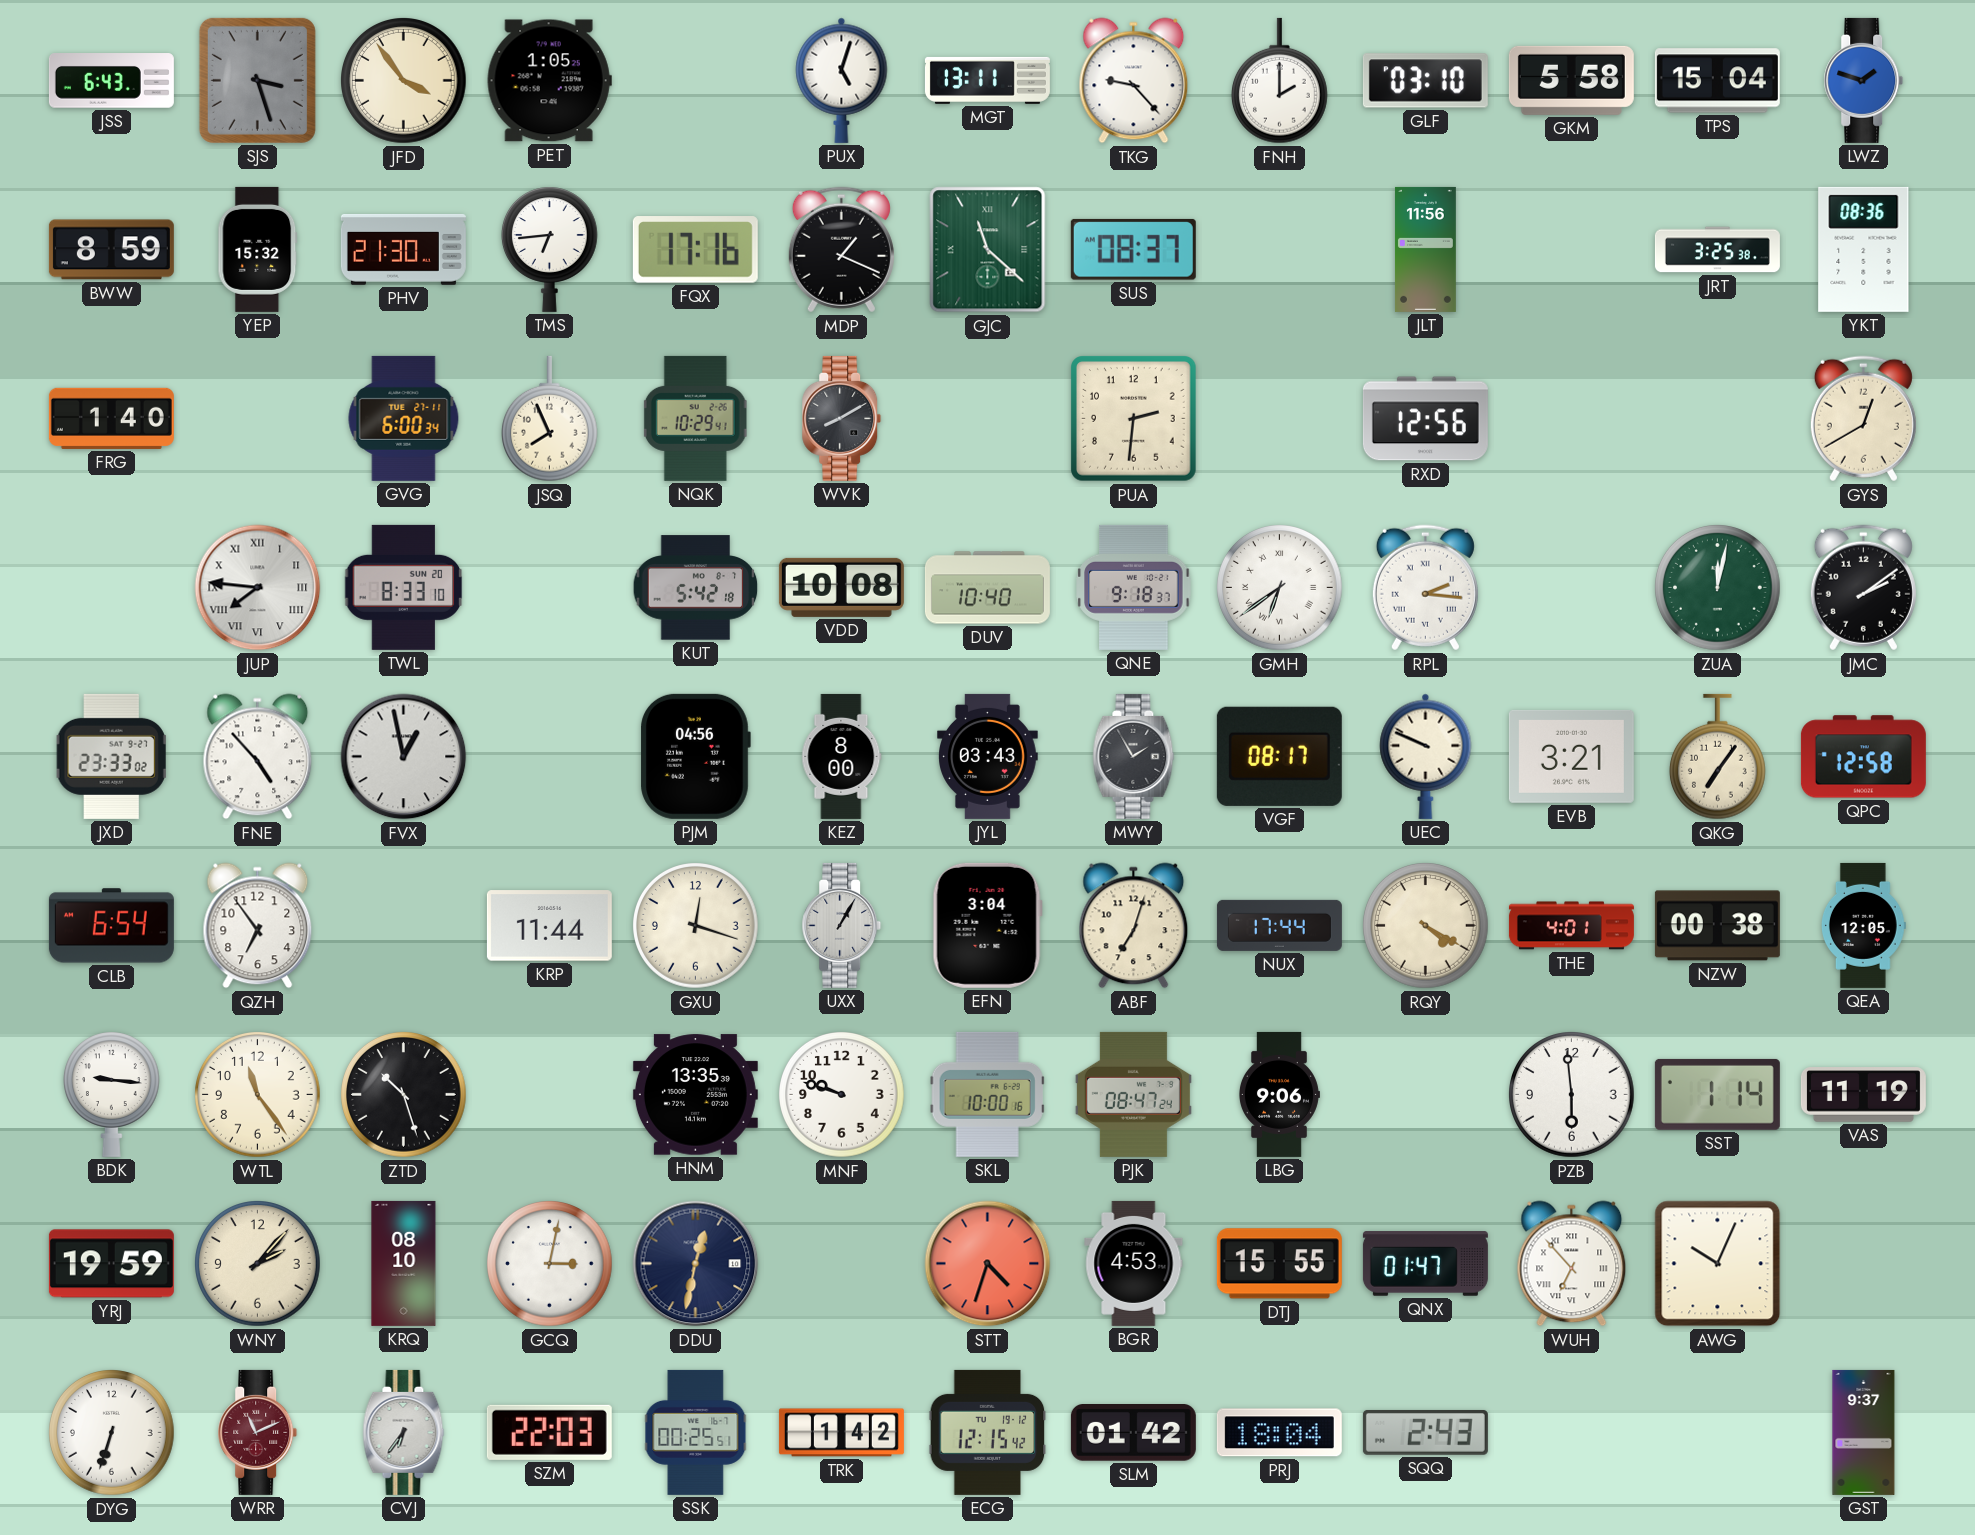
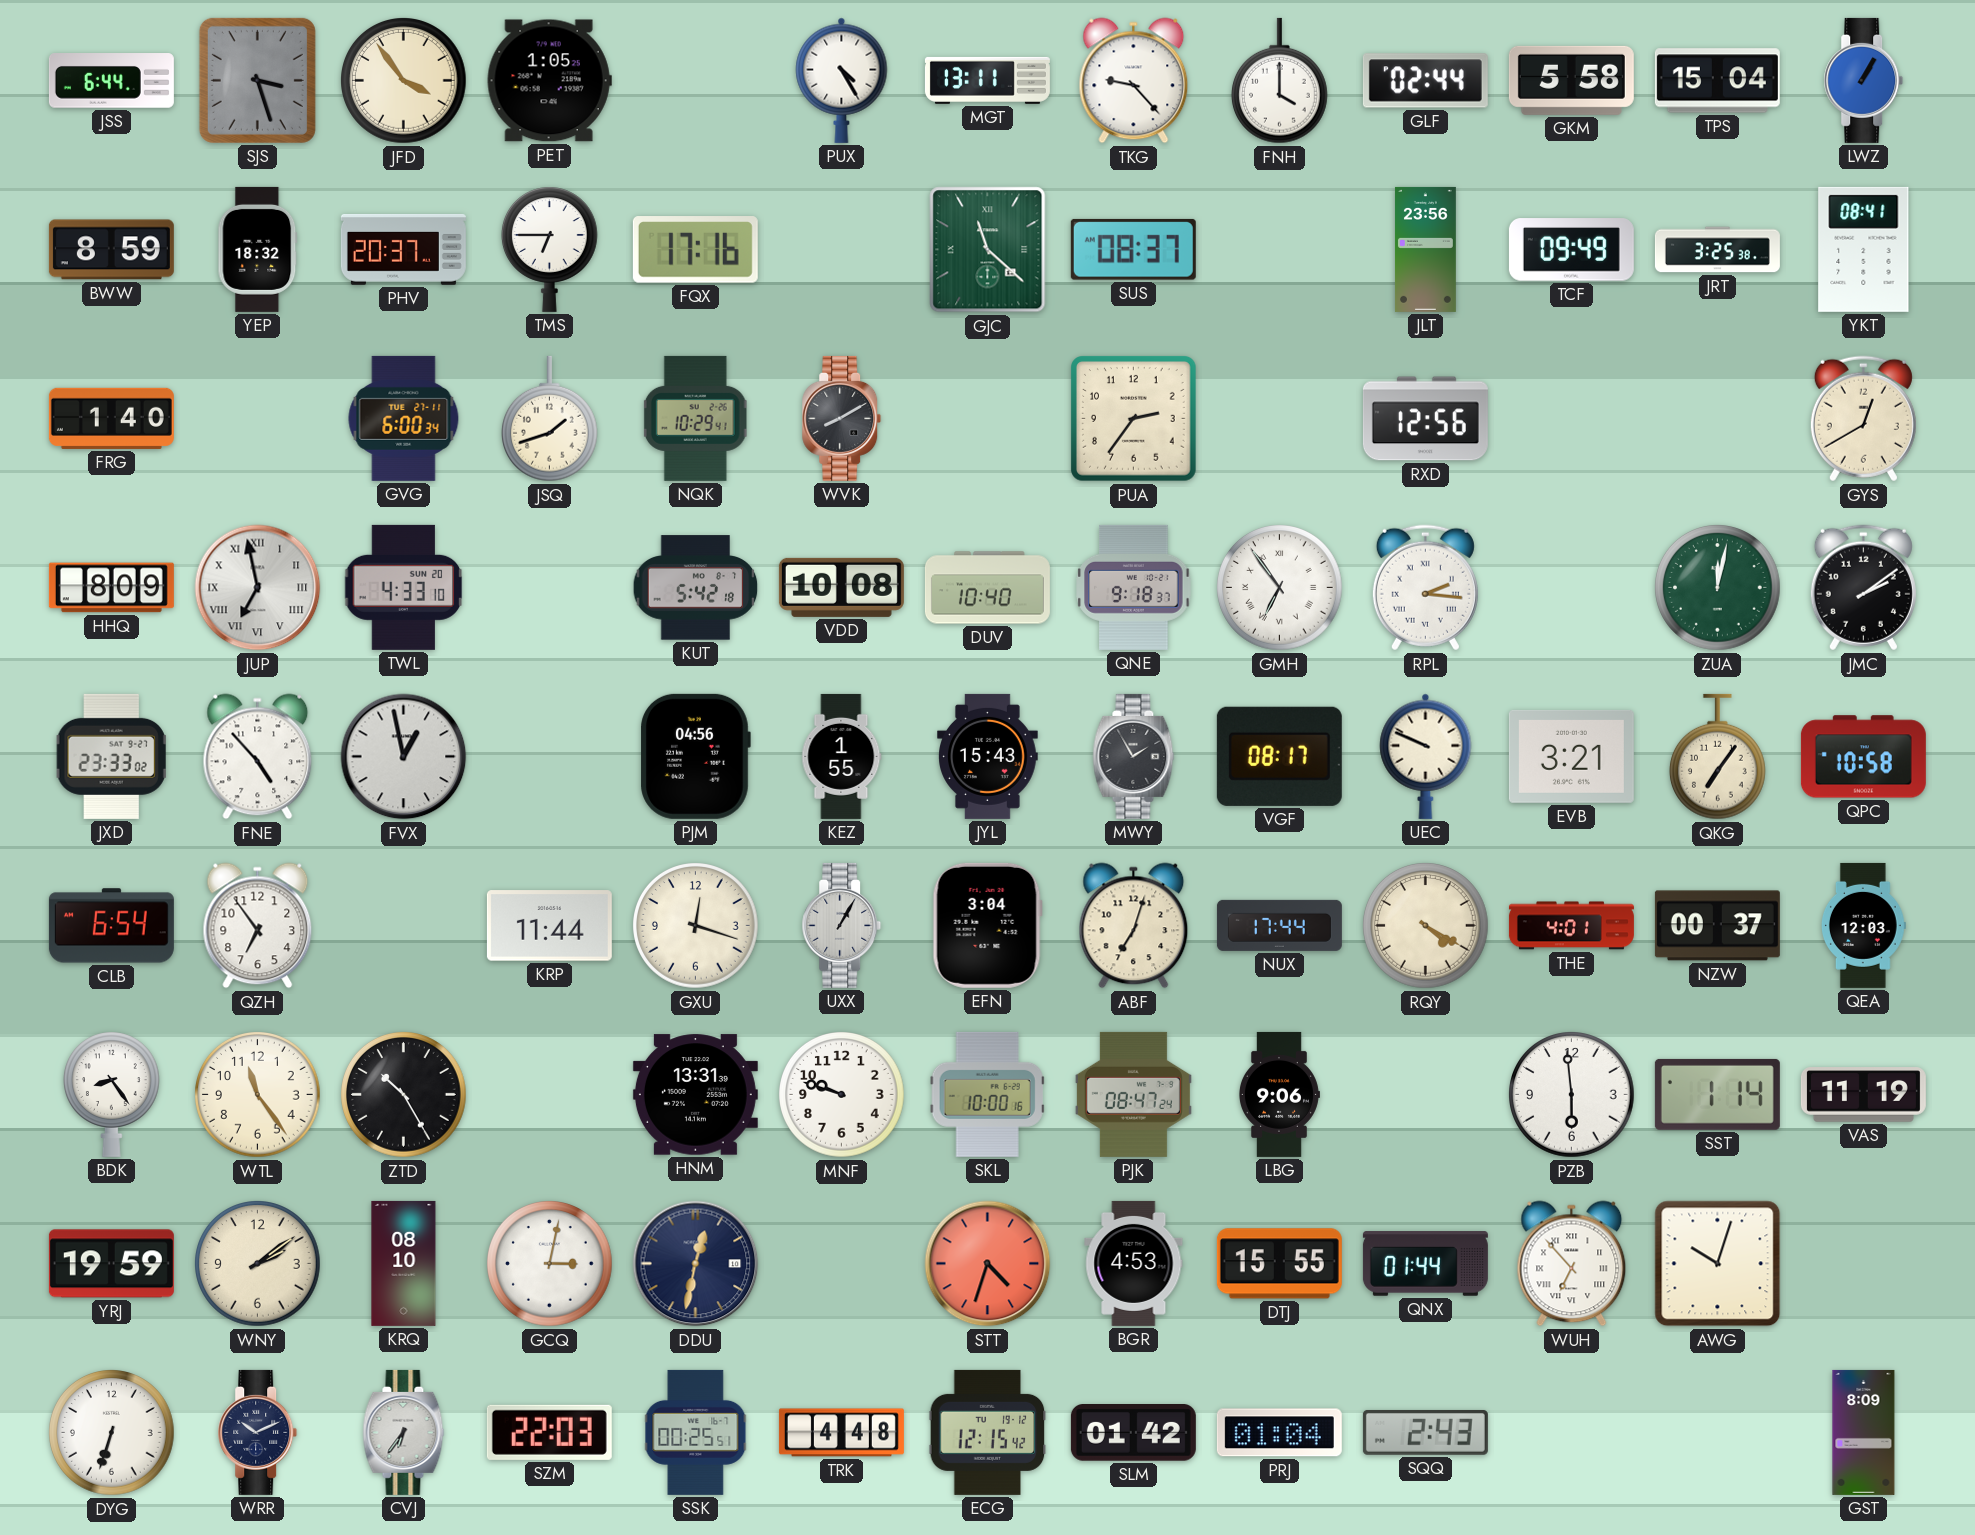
JSS: 6:43 -> 6:44
PUX: 5:03 -> 4:25
FNH: 2:00 -> 4:00
GLF: 03:10 -> 02:44
LWZ: 1:48 -> 1:05
YEP: 15:32 -> 18:32
PHV: 21:30 -> 20:37
TMS: 6:44 -> 6:45
MDP: 1:19 -> none
JLT: 11:56 -> 23:56
TCF: none -> 09:49
YKT: 08:36 -> 08:41
JSQ: 7:56 -> 1:42
PUA: 2:31 -> 2:36
HHQ: none -> 8:09
JUP: 7:46 -> 6:58
TWL: 8:33 -> 4:33
GMH: 6:39 -> 6:54
KEZ: 8:00 -> 1:55
JYL: 03:43 -> 15:43
QPC: 12:58 -> 10:58
NZW: 00:38 -> 00:37
QEA: 12:05 -> 12:03
BDK: 9:16 -> 8:24
ZTD: 10:27 -> 10:25
HNM: 13:35 -> 13:31
WNY: 2:07 -> 2:09
QNX: 01:47 -> 01:44
AWG: 10:04 -> 10:03
WRR: 11:11 -> 10:11
WRR dial: burgundy -> navy
TRK: 1:42 -> 4:48
PRJ: 18:04 -> 01:04
GST: 9:37 -> 8:09
